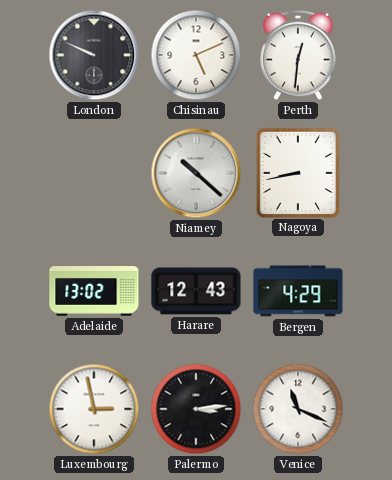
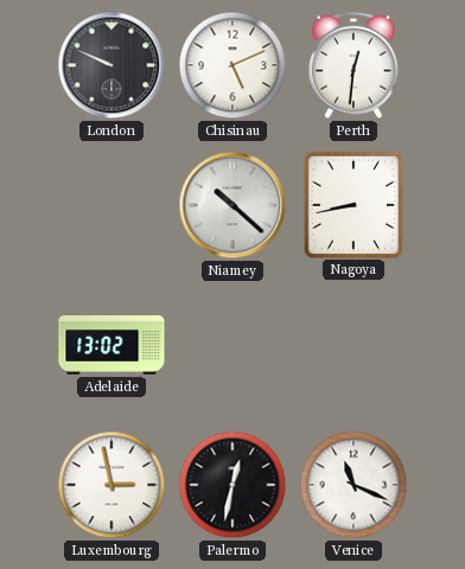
Harare: 12:43 -> none
Bergen: 4:29 -> none
Palermo: 3:14 -> 12:32
